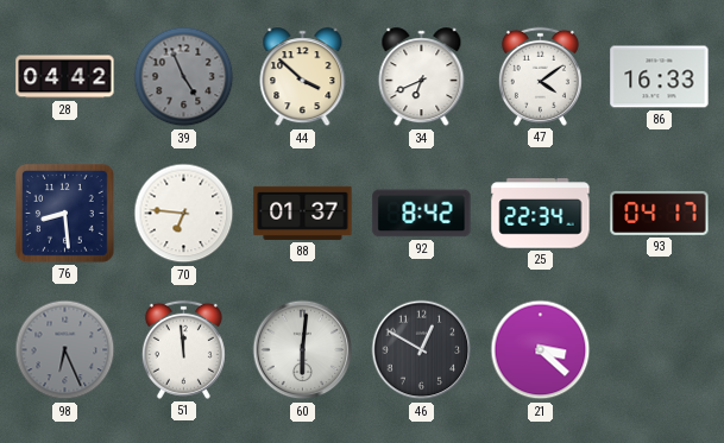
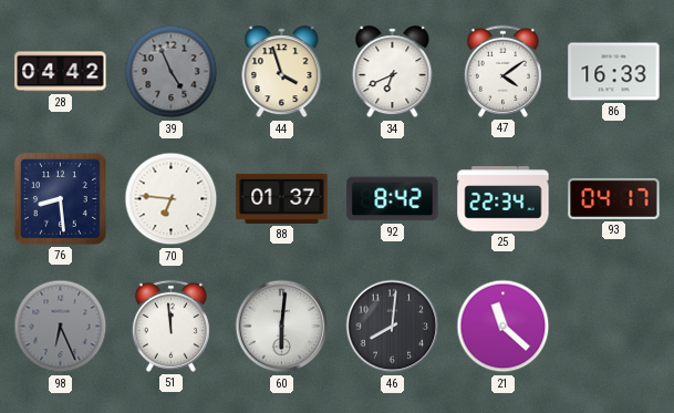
44: 3:52 -> 3:57
46: 12:50 -> 8:01
21: 3:22 -> 11:22
